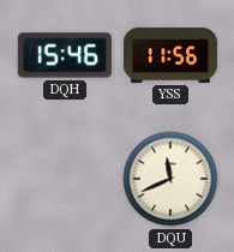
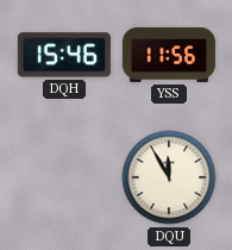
DQU: 11:41 -> 11:55
